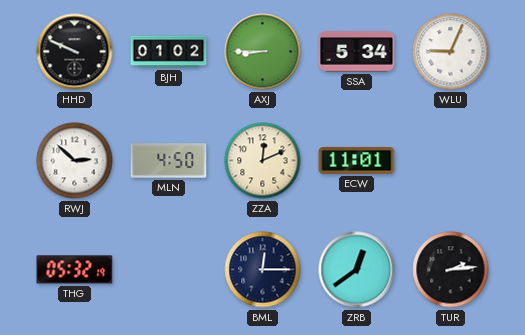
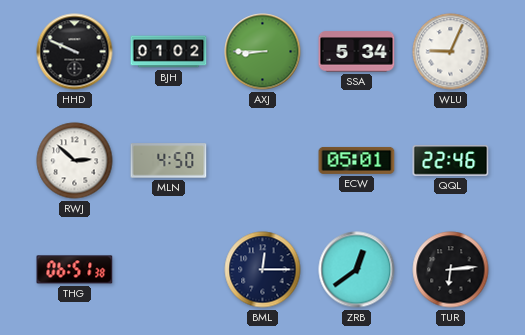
ZZA: 12:11 -> none
ECW: 11:01 -> 05:01
QQL: none -> 22:46
THG: 05:32 -> 06:51
TUR: 2:14 -> 6:14
